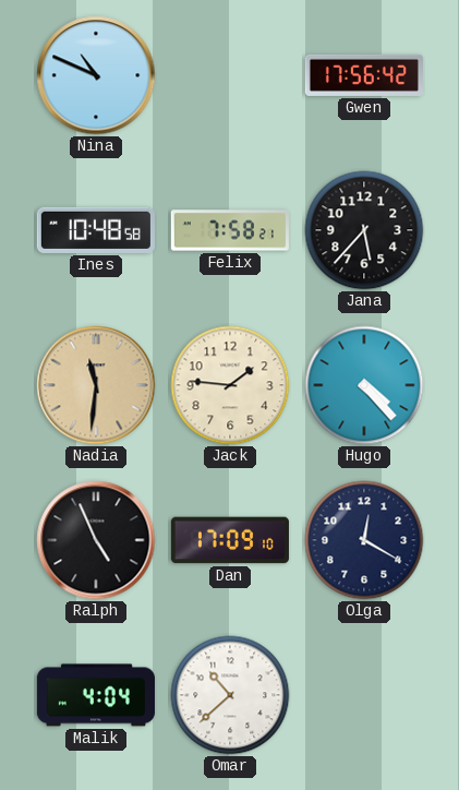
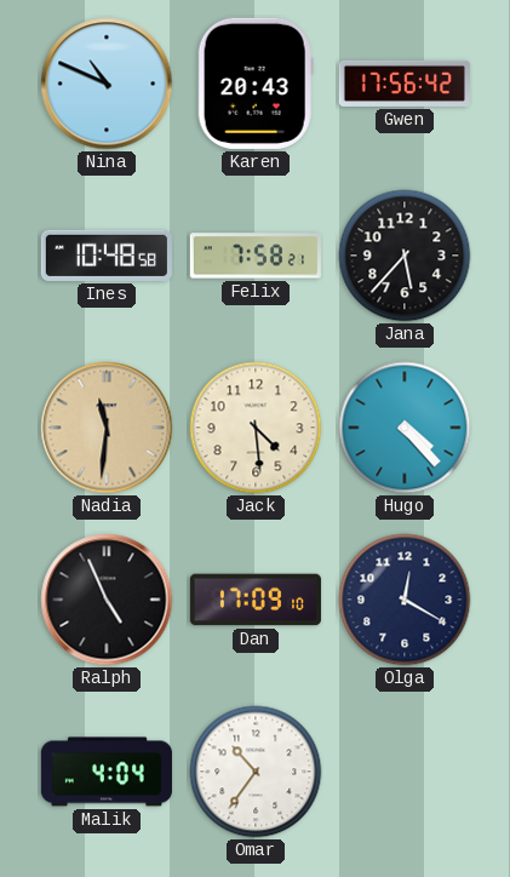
Karen: none -> 20:43
Jack: 1:46 -> 4:29
Omar: 10:38 -> 10:36
